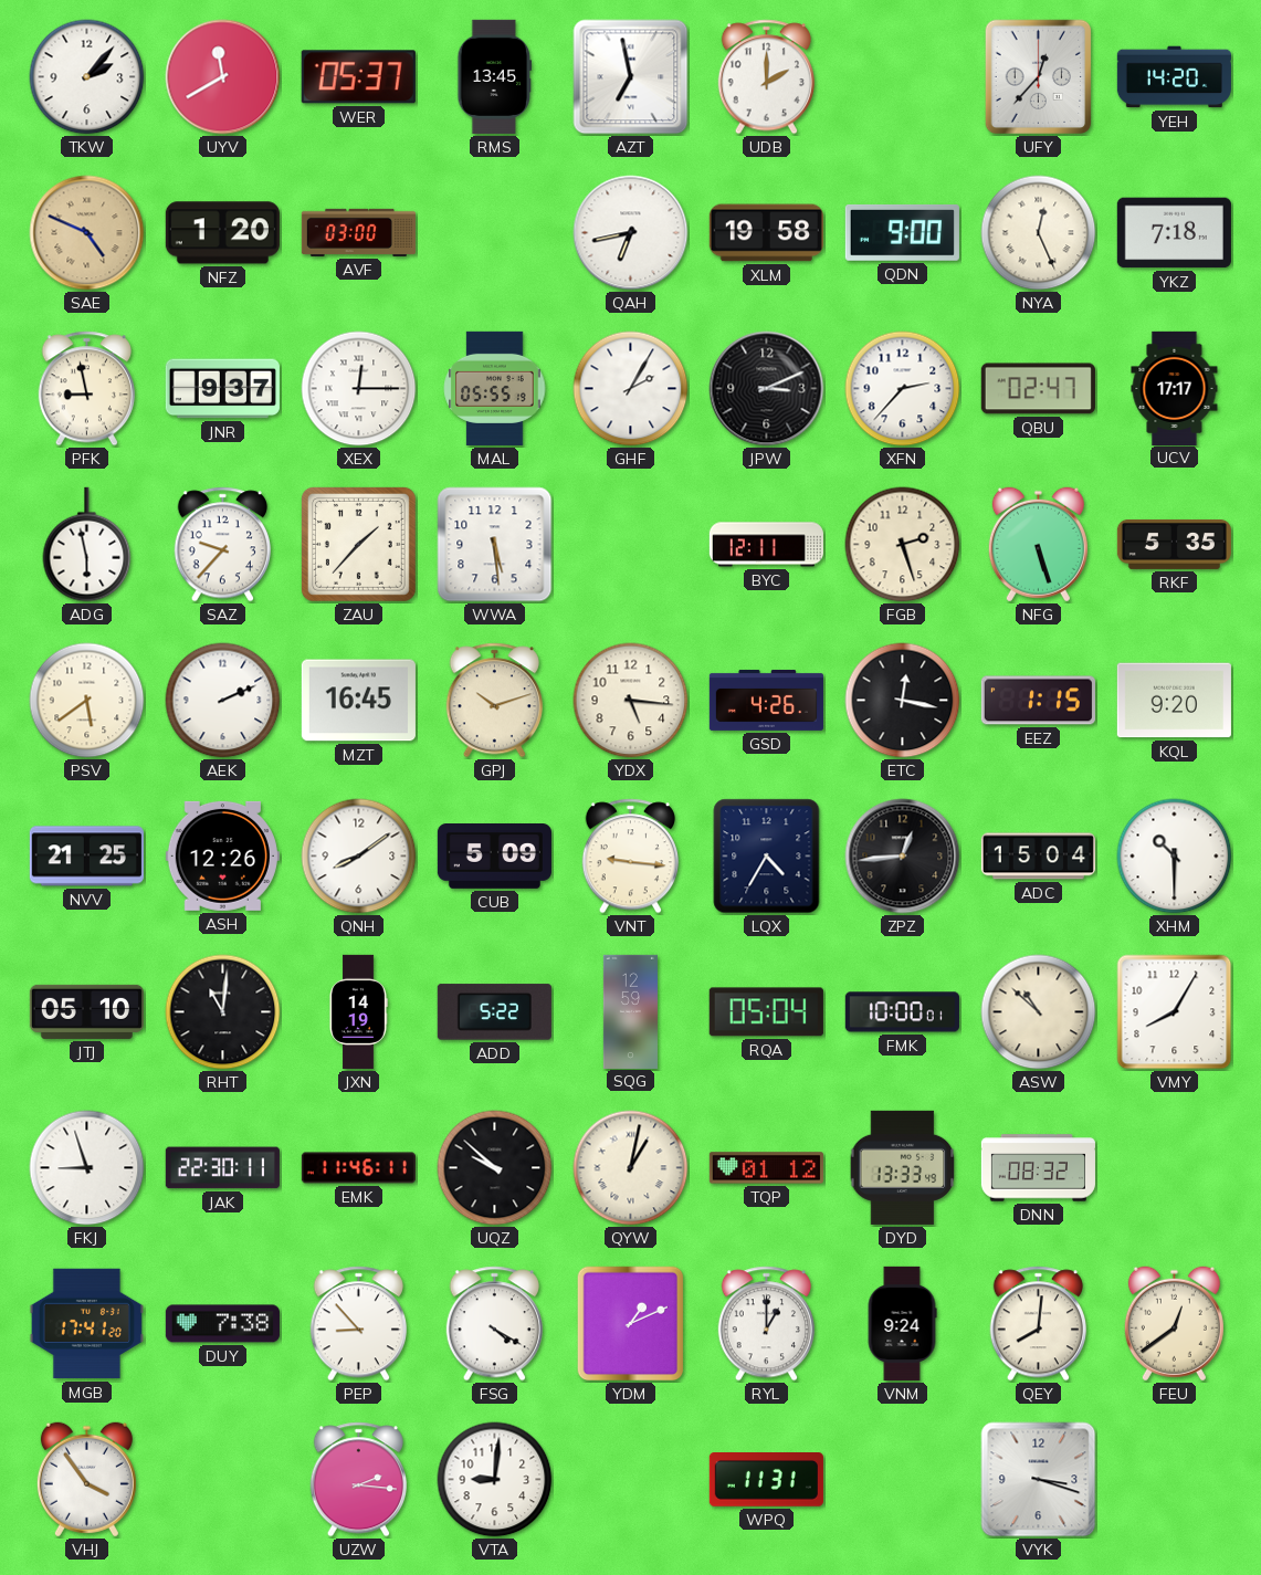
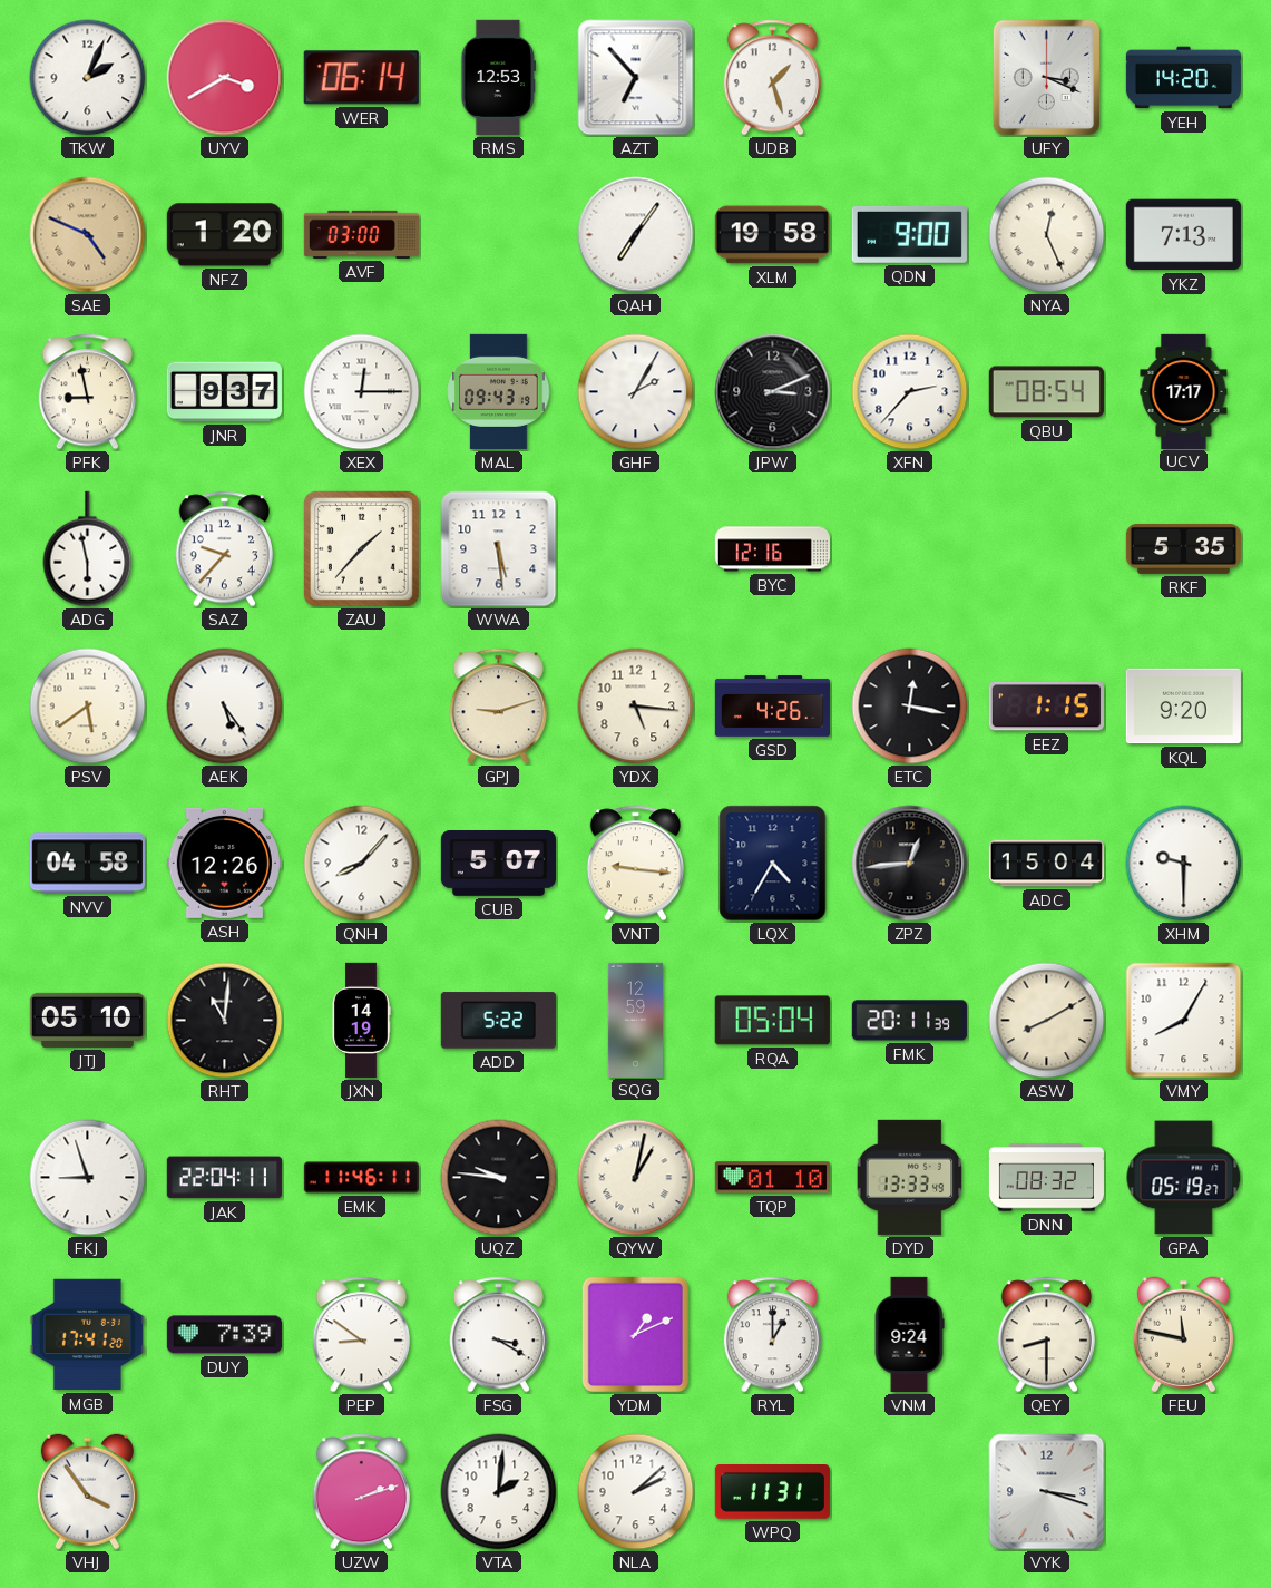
TKW: 2:07 -> 2:04
UYV: 11:40 -> 3:40
WER: 05:37 -> 06:14
RMS: 13:45 -> 12:53
AZT: 6:58 -> 6:53
UDB: 2:00 -> 1:27
UFY: 12:37 -> 3:19
QAH: 6:43 -> 7:06
YKZ: 7:18 -> 7:13
MAL: 05:55 -> 09:43
QBU: 02:47 -> 08:54
BYC: 12:11 -> 12:16
FGB: 2:27 -> none
NFG: 5:27 -> none
AEK: 2:11 -> 5:24
MZT: 16:45 -> none
GPJ: 10:12 -> 9:12
NVV: 21:25 -> 04:58
QNH: 8:09 -> 8:07
CUB: 5:09 -> 5:07
XHM: 10:30 -> 9:30
FMK: 10:00 -> 20:11
ASW: 10:52 -> 8:10
JAK: 22:30 -> 22:04
UQZ: 9:52 -> 9:46
TQP: 01:12 -> 01:10
GPA: none -> 05:19
DUY: 7:38 -> 7:39
PEP: 8:53 -> 8:51
FSG: 4:20 -> 3:20
QEY: 8:01 -> 8:30
FEU: 12:39 -> 11:47
UZW: 2:16 -> 2:12
VTA: 9:01 -> 2:01
NLA: none -> 2:08
